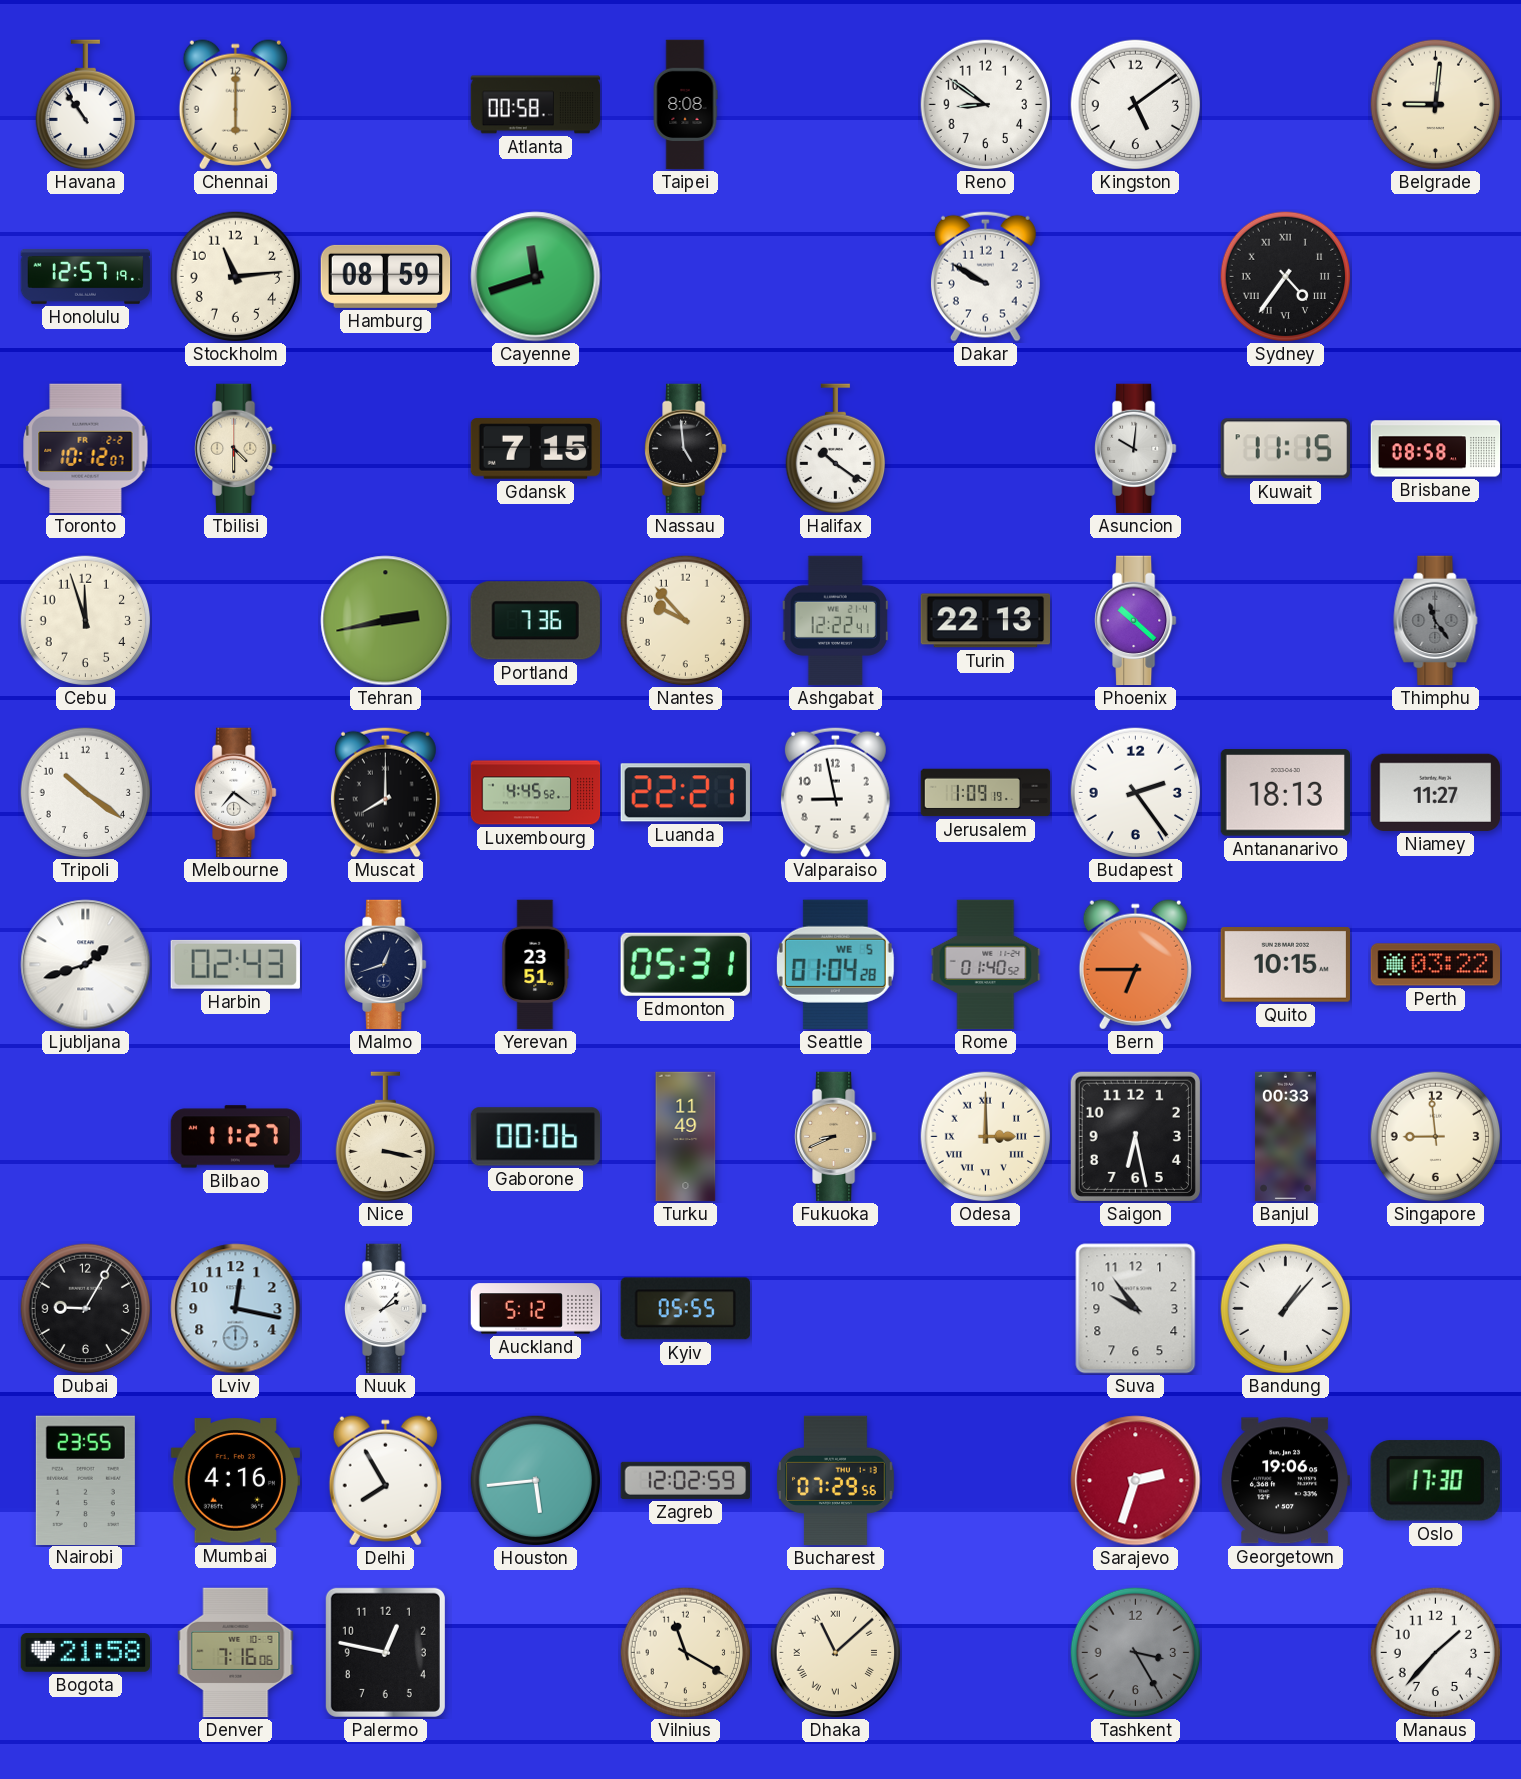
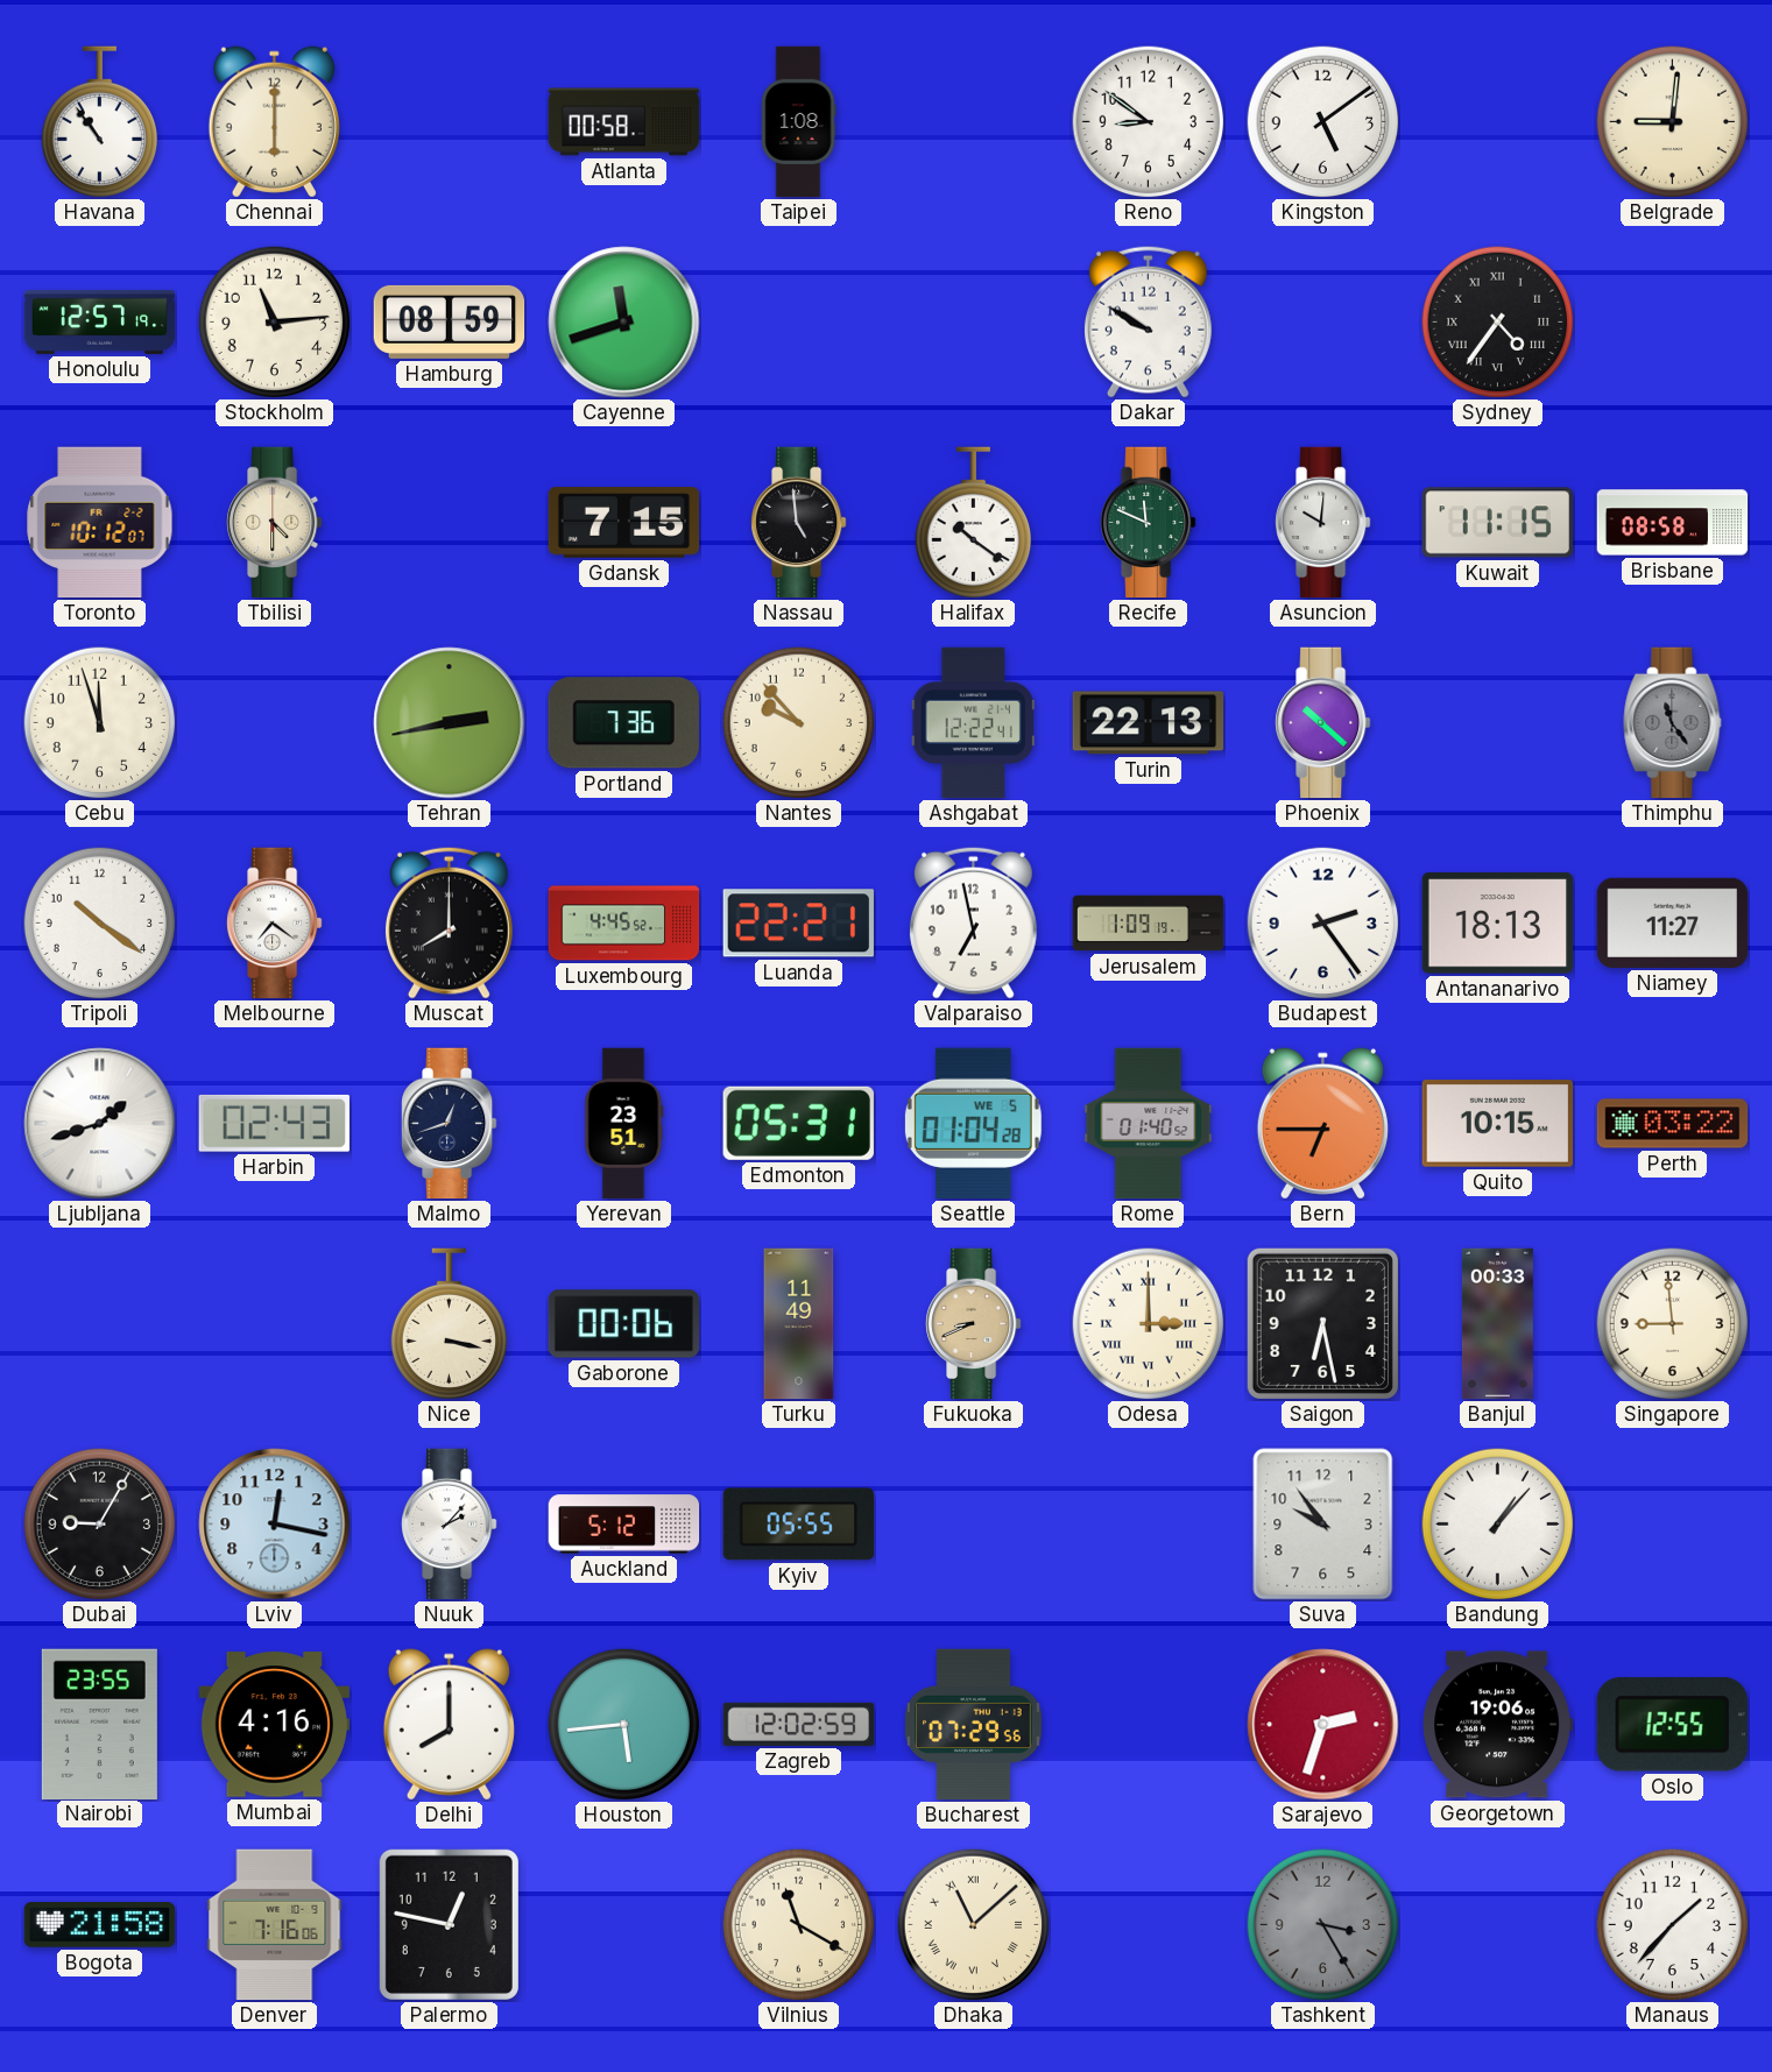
Taipei: 8:08 -> 1:08
Recife: none -> 11:49
Valparaiso: 8:58 -> 6:58
Bilbao: 11:27 -> none
Delhi: 7:55 -> 8:00
Oslo: 17:30 -> 12:55
